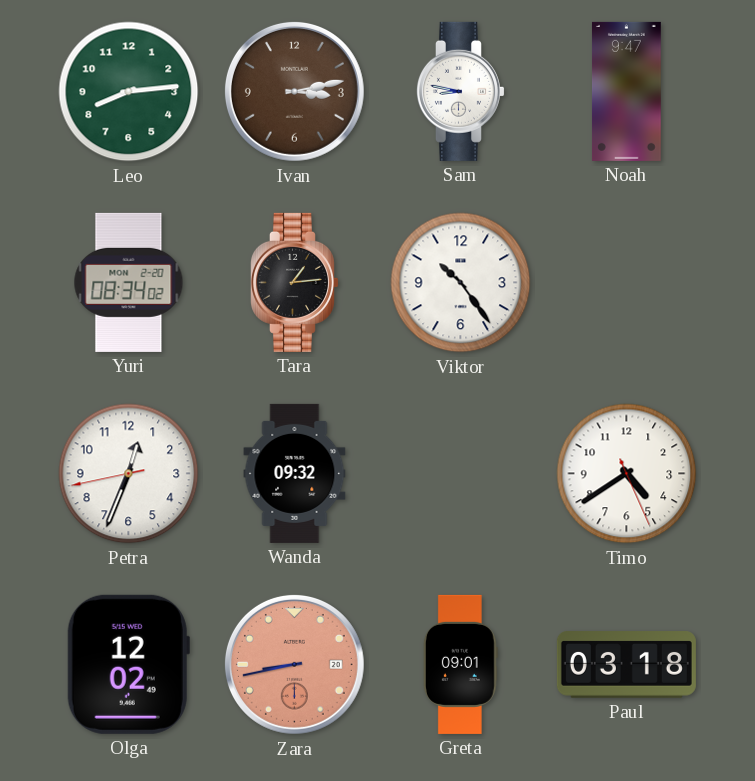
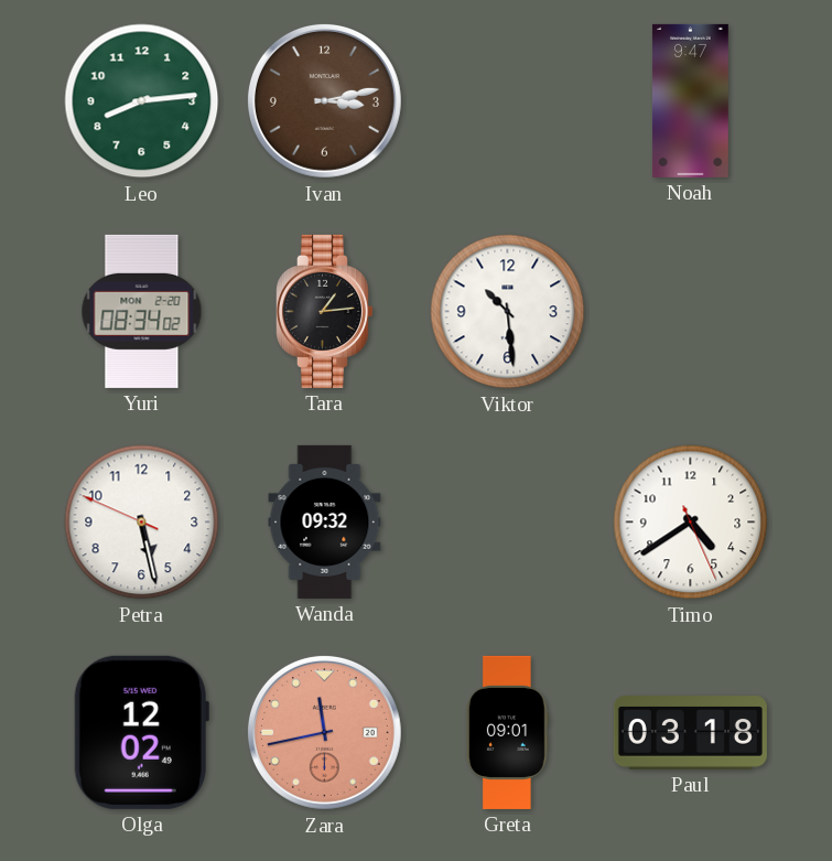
Sam: 8:47 -> none
Viktor: 10:24 -> 10:29
Petra: 12:33 -> 5:27
Zara: 8:43 -> 11:43
